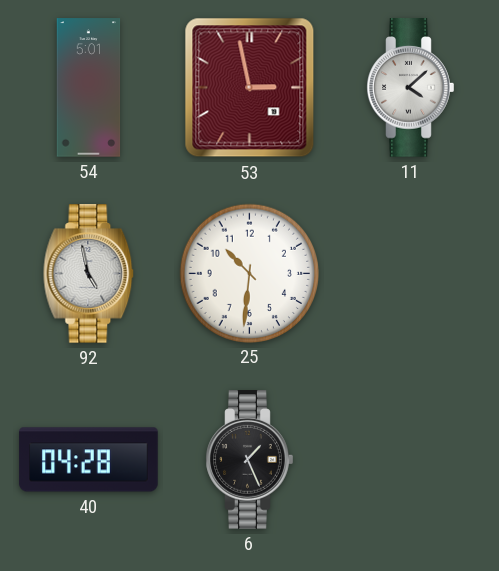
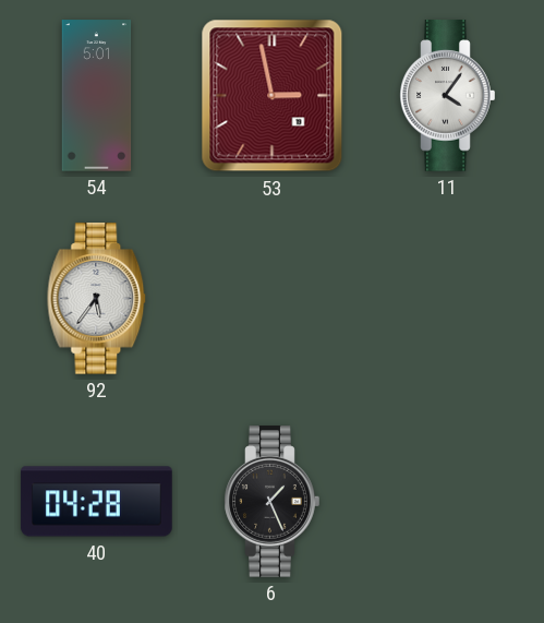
11: 4:08 -> 4:06
92: 4:58 -> 5:36
25: 10:31 -> none
